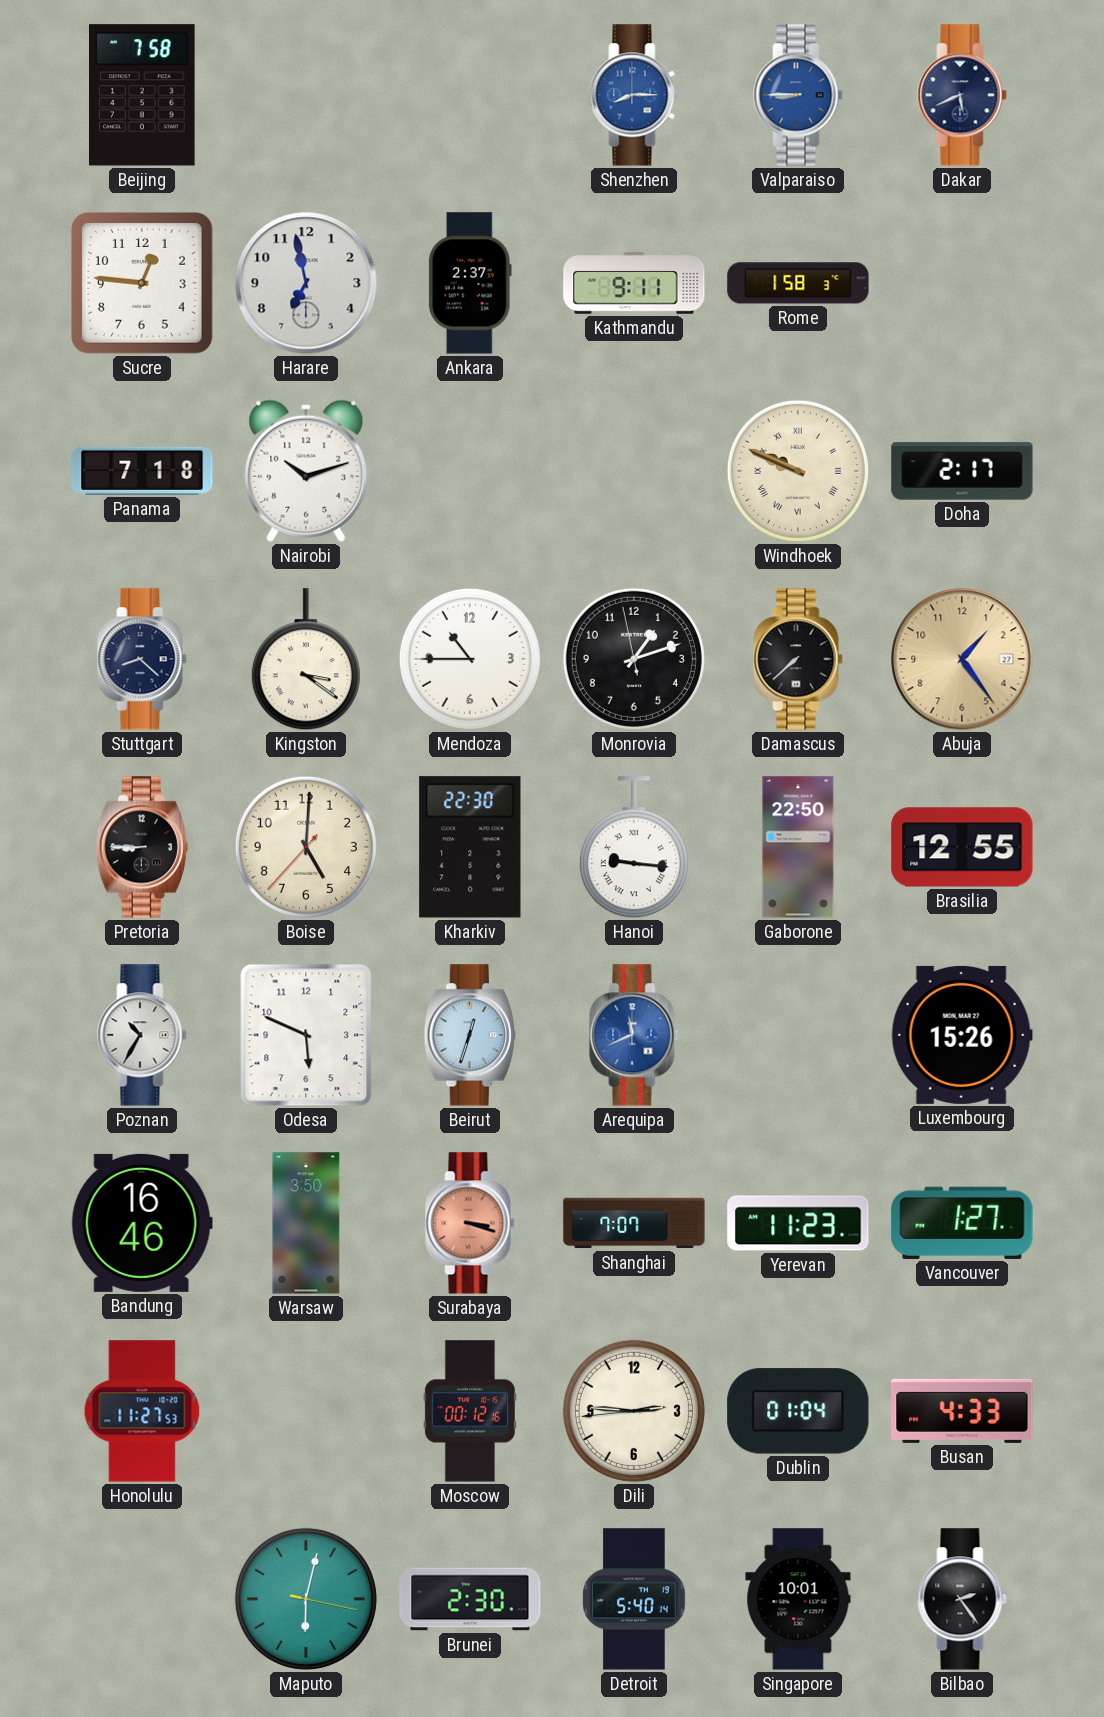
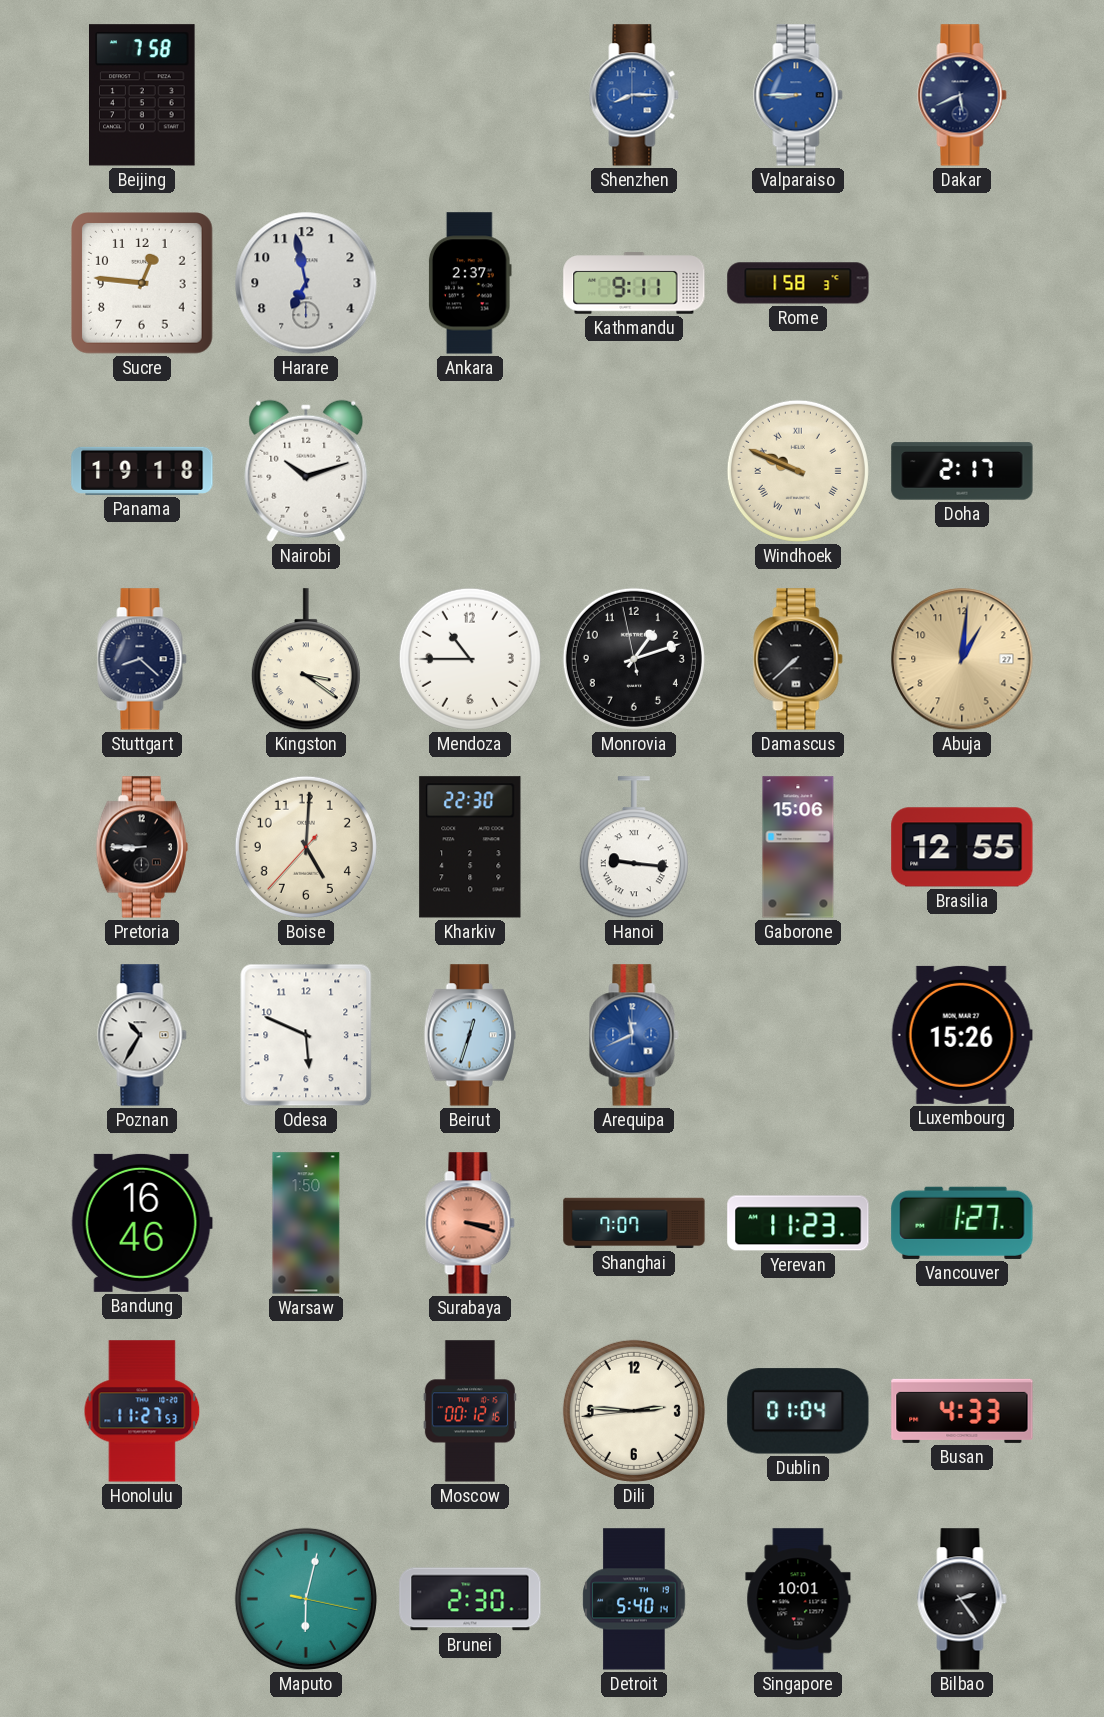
Panama: 7:18 -> 19:18
Abuja: 1:24 -> 1:01
Gaborone: 22:50 -> 15:06
Warsaw: 3:50 -> 1:50
